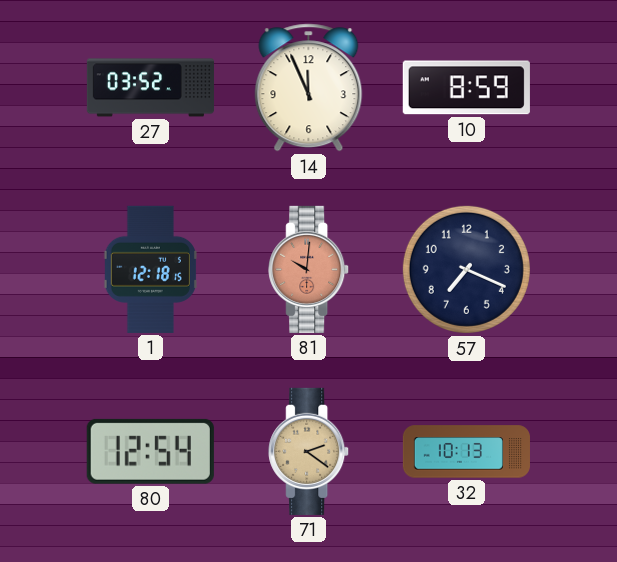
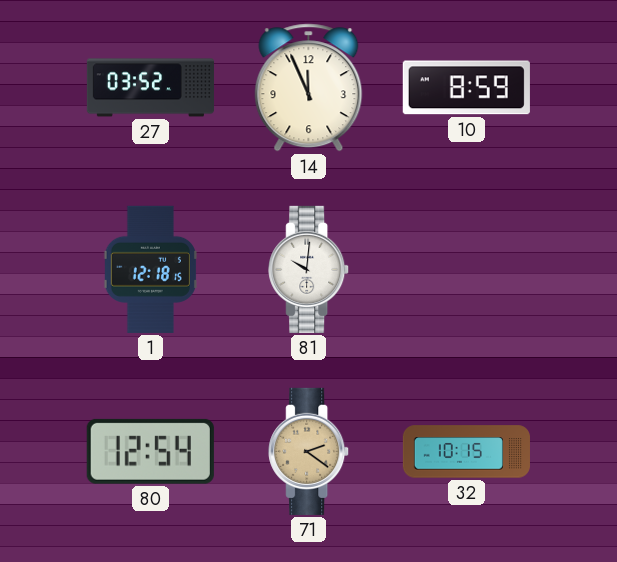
81 dial: salmon -> white
57: 7:19 -> none
32: 10:13 -> 10:15
